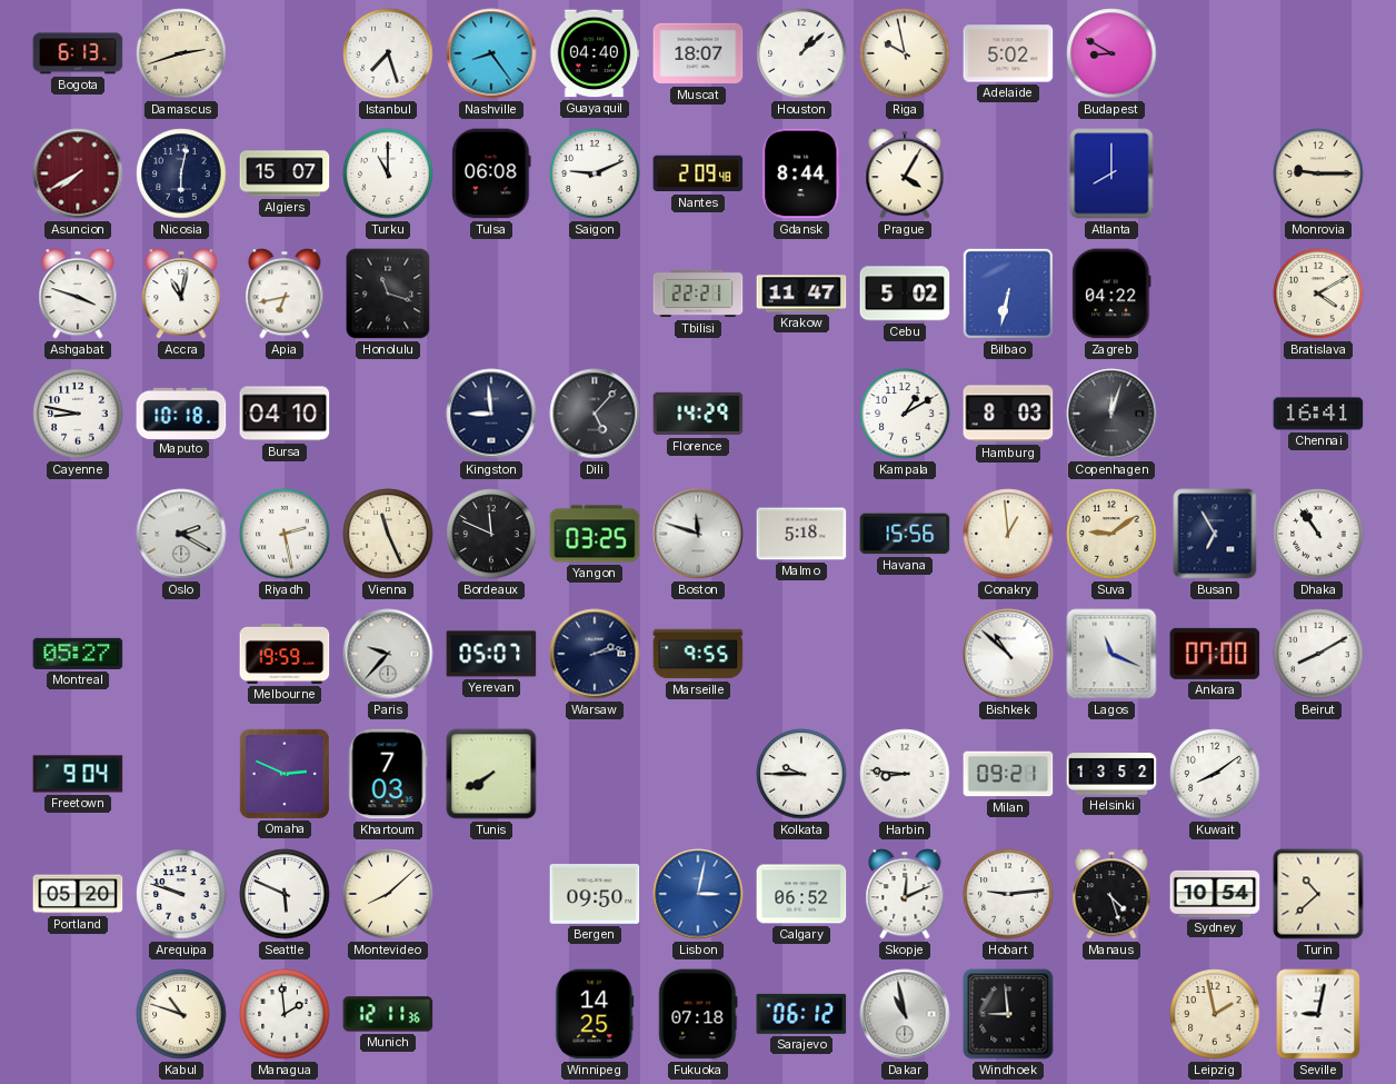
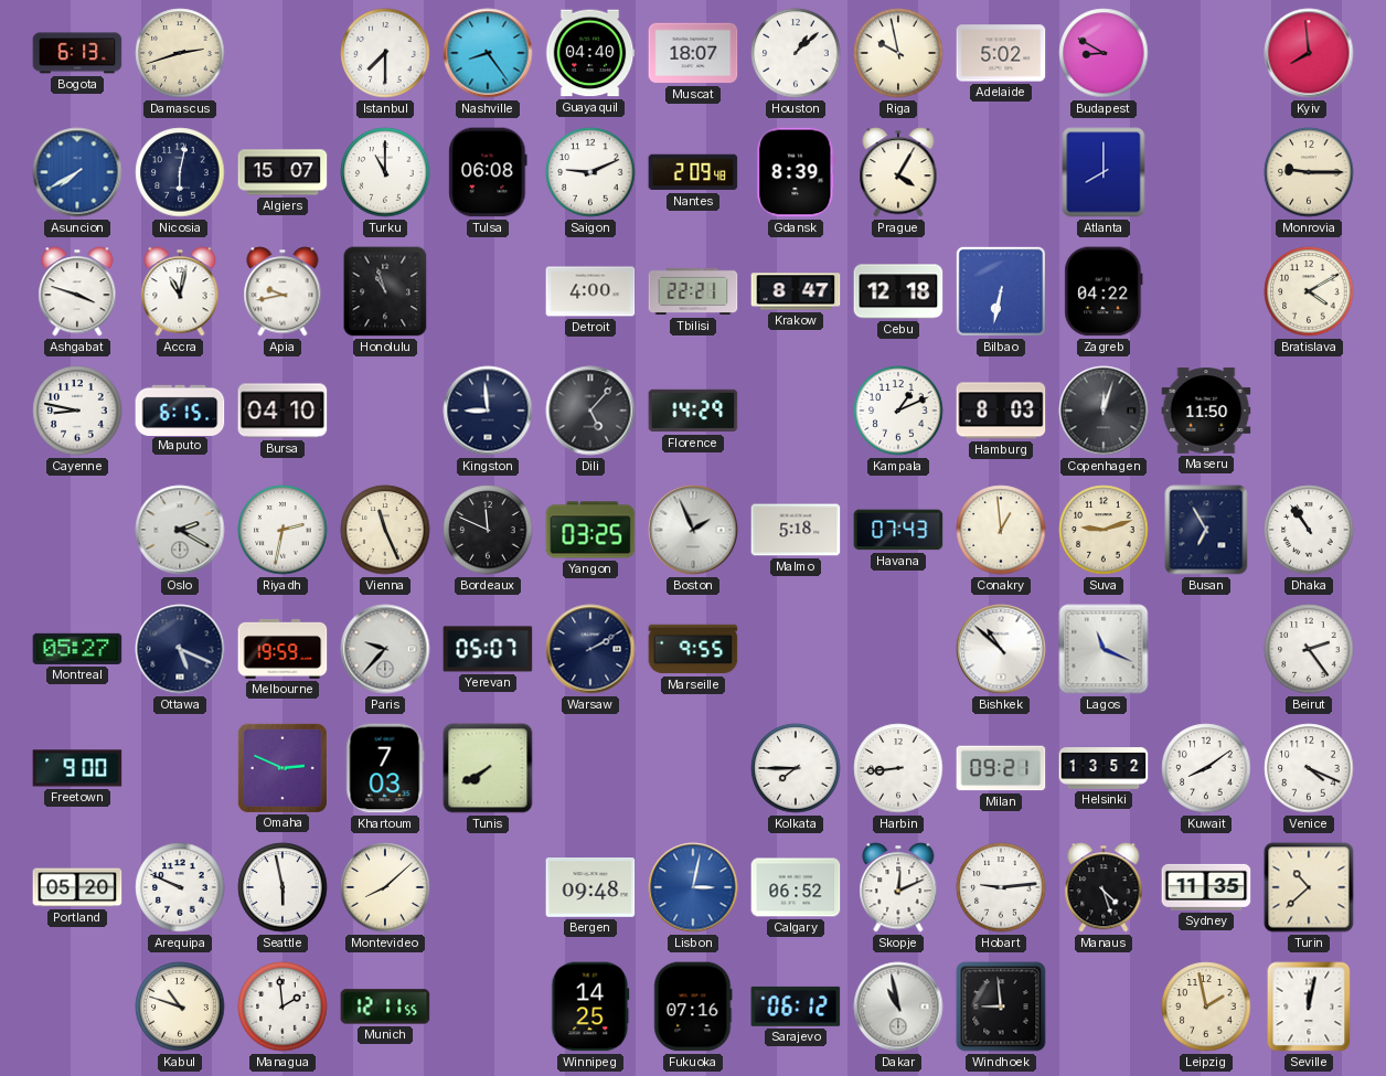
Istanbul: 7:27 -> 7:30
Kyiv: none -> 7:59
Asuncion dial: burgundy -> blue
Gdansk: 8:44 -> 8:39
Apia: 6:43 -> 9:43
Honolulu: 11:18 -> 10:57
Detroit: none -> 4:00
Krakow: 11:47 -> 8:47
Cebu: 5:02 -> 12:18
Maputo: 10:18 -> 6:15
Kampala: 1:10 -> 1:11
Maseru: none -> 11:50
Chennai: 16:41 -> none
Riyadh: 2:28 -> 2:32
Boston: 11:48 -> 1:56
Havana: 15:56 -> 07:43
Suva: 9:09 -> 9:12
Ottawa: none -> 5:19
Warsaw: 2:13 -> 2:10
Ankara: 07:00 -> none
Beirut: 8:10 -> 2:24
Freetown: 9:04 -> 9:00
Kolkata: 9:45 -> 7:45
Harbin: 8:46 -> 8:44
Venice: none -> 4:19
Arequipa: 9:48 -> 9:49
Seattle: 5:49 -> 5:58
Bergen: 09:50 -> 09:48
Sydney: 10:54 -> 11:35
Munich: 12:11:36 -> 12:11:55
Fukuoka: 07:18 -> 07:16
Seville: 9:02 -> 12:02
